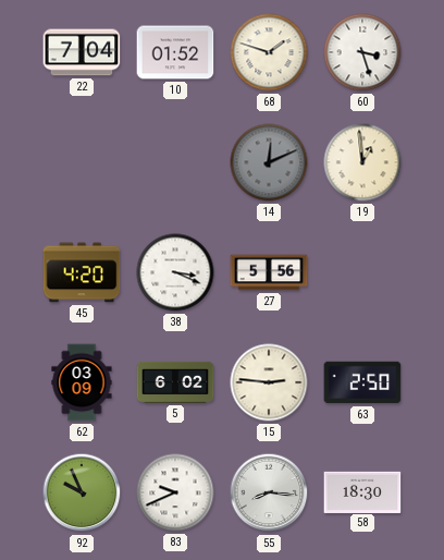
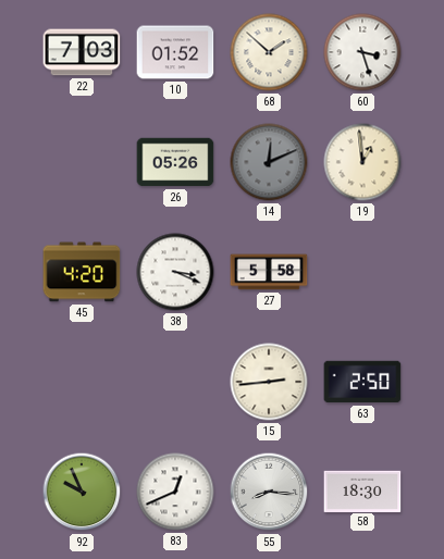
22: 7:04 -> 7:03
68: 1:48 -> 1:52
26: none -> 05:26
27: 5:56 -> 5:58
62: 03:09 -> none
5: 6:02 -> none
15: 2:46 -> 2:44
83: 9:41 -> 12:41
